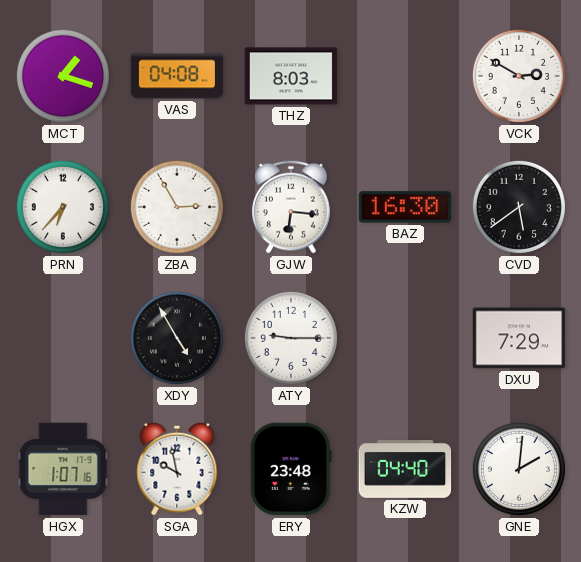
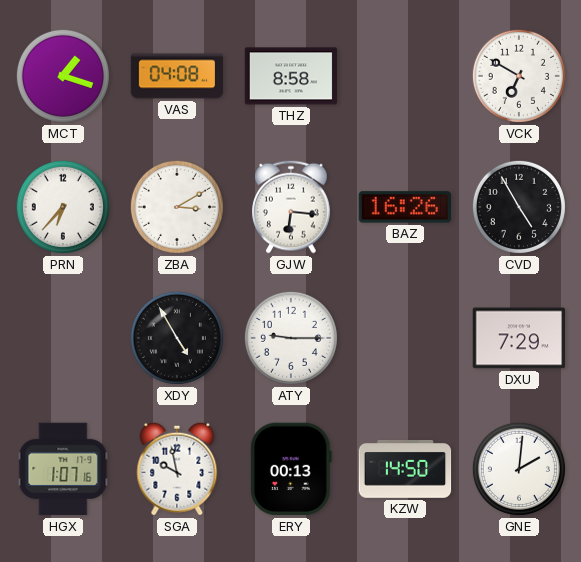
THZ: 8:03 -> 8:58
VCK: 2:50 -> 6:50
ZBA: 2:55 -> 3:10
BAZ: 16:30 -> 16:26
CVD: 5:39 -> 4:55
ERY: 23:48 -> 00:13
KZW: 04:40 -> 14:50
